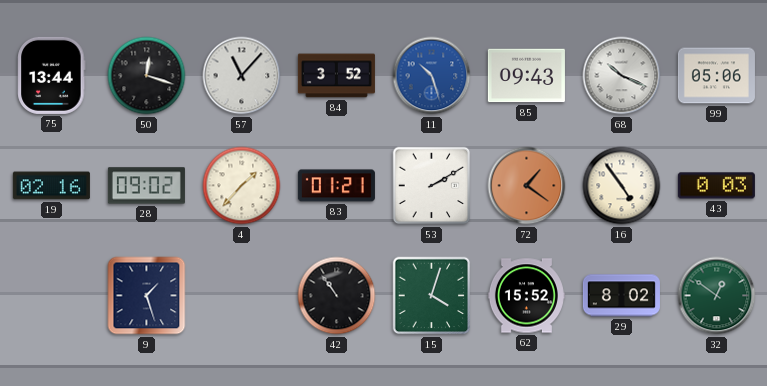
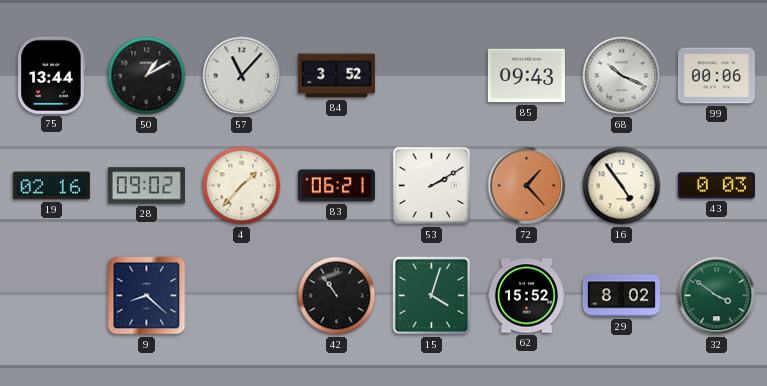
50: 12:18 -> 1:10
11: 10:27 -> none
99: 05:06 -> 00:06
83: 01:21 -> 06:21
72: 1:21 -> 1:23
9: 1:27 -> 8:22
32: 12:51 -> 3:51
